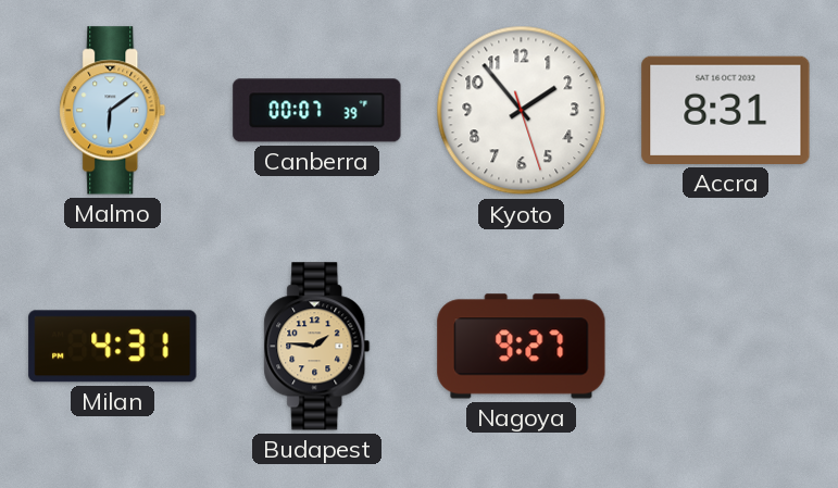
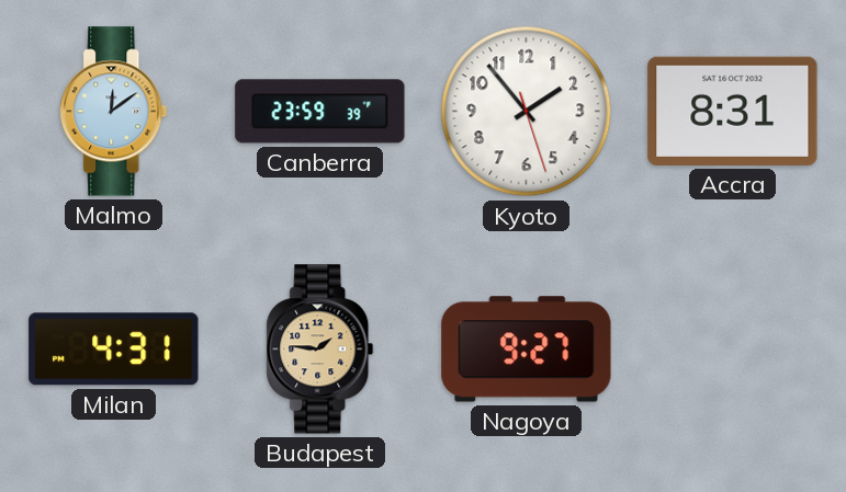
Malmo: 6:09 -> 12:09
Canberra: 00:07 -> 23:59
